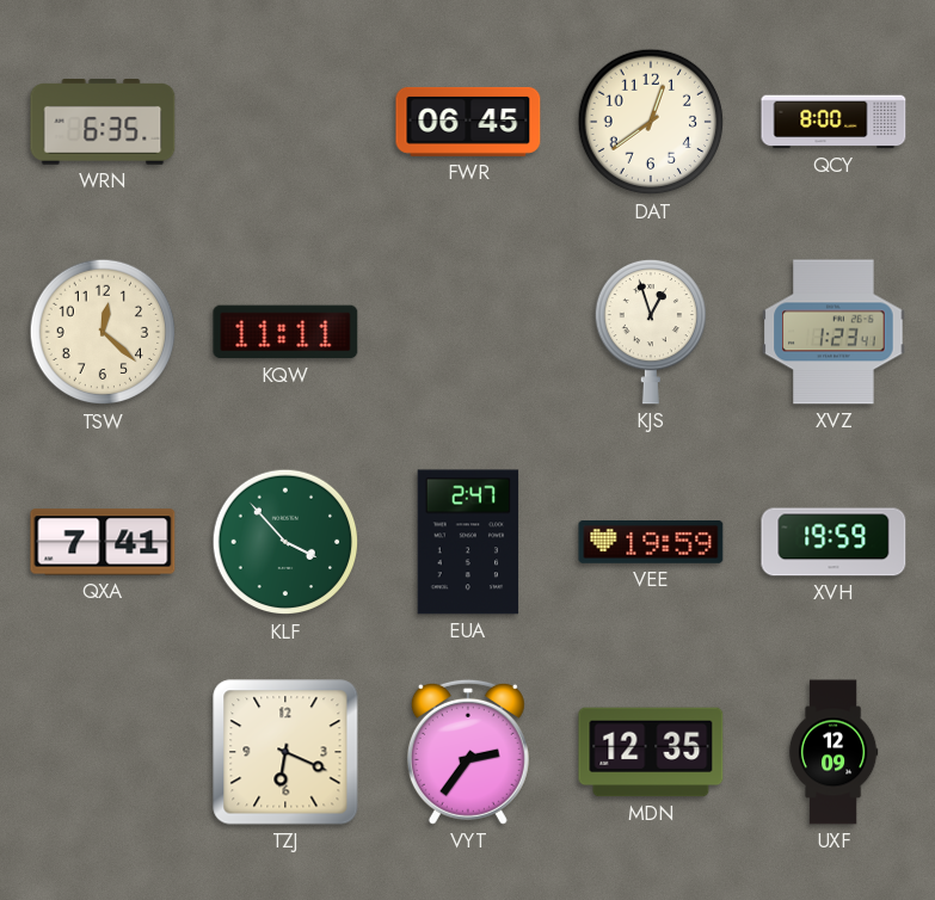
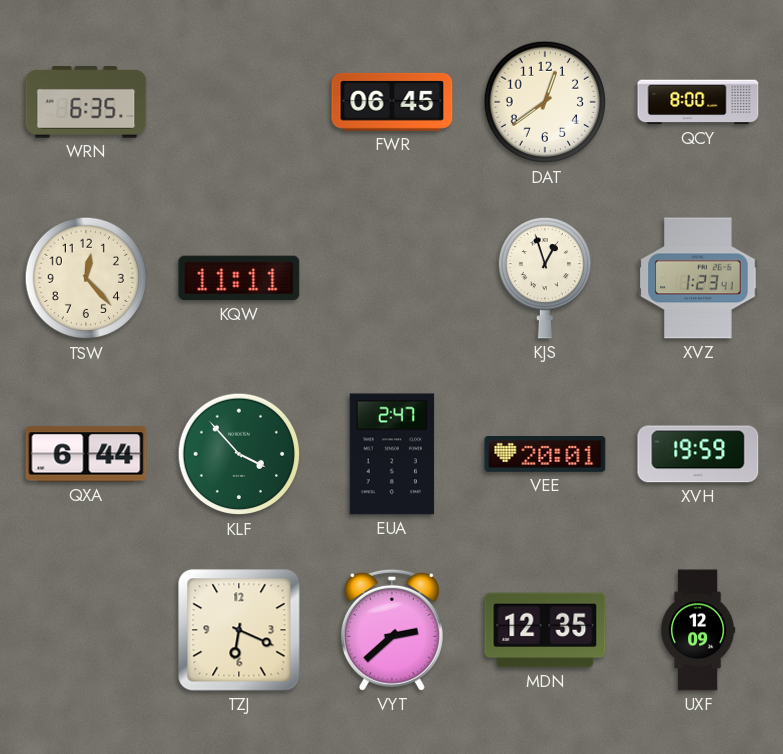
TSW: 12:22 -> 12:23
QXA: 7:41 -> 6:44
VEE: 19:59 -> 20:01
VYT: 2:36 -> 2:38
